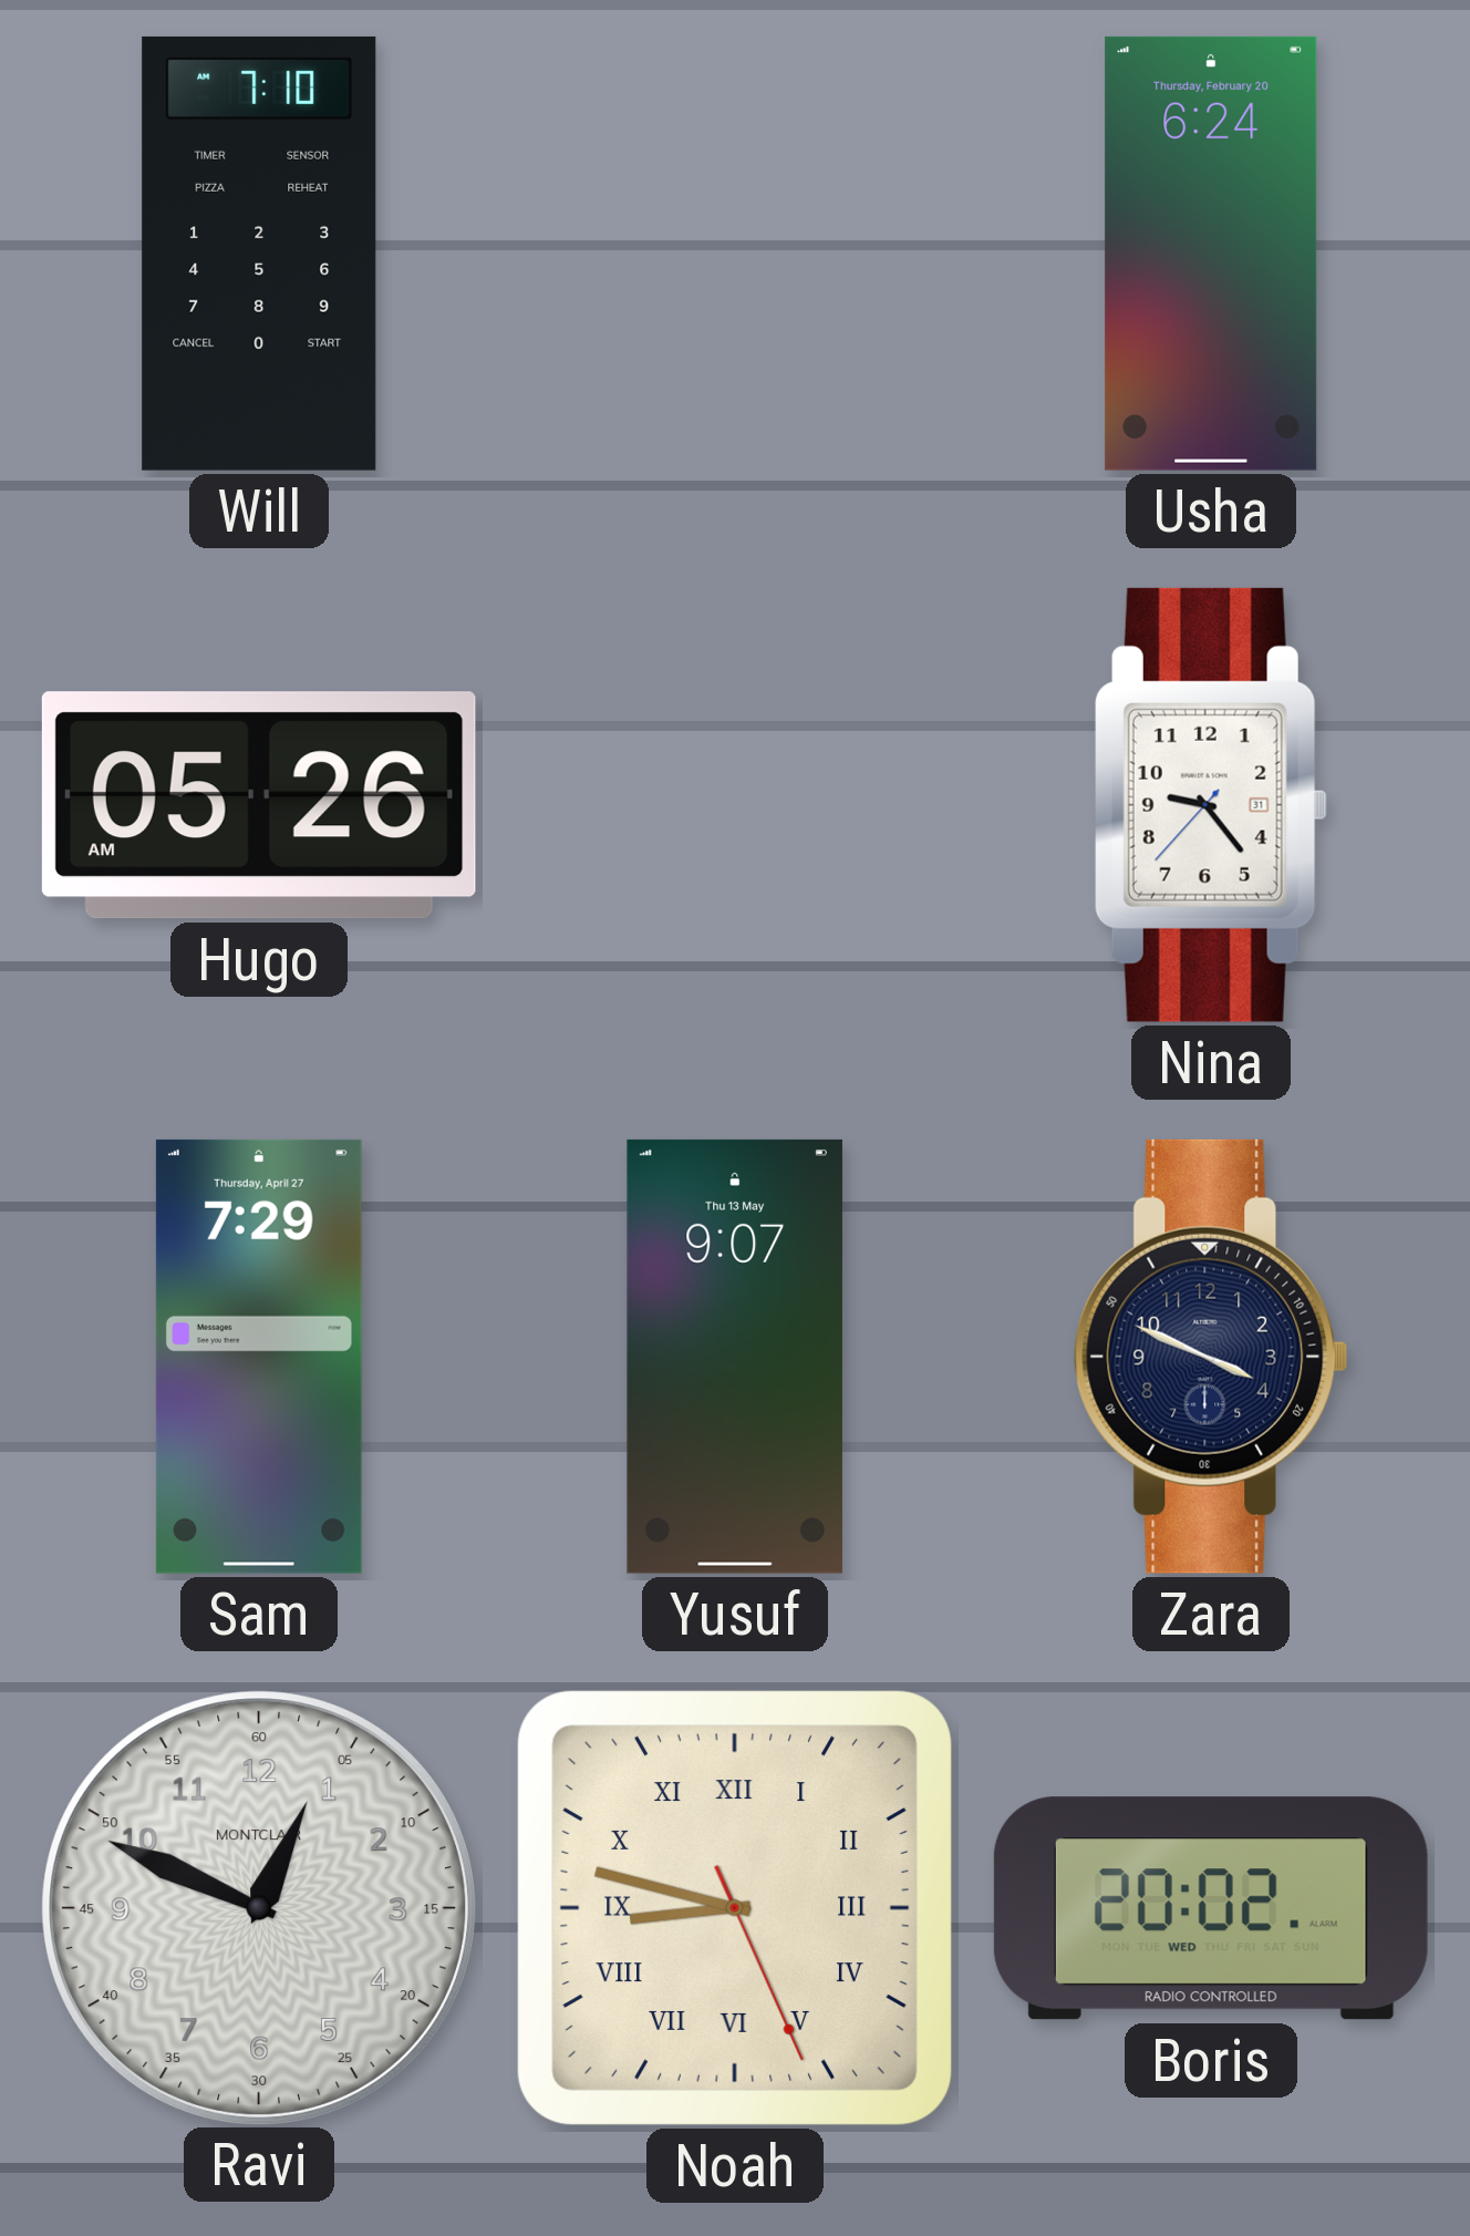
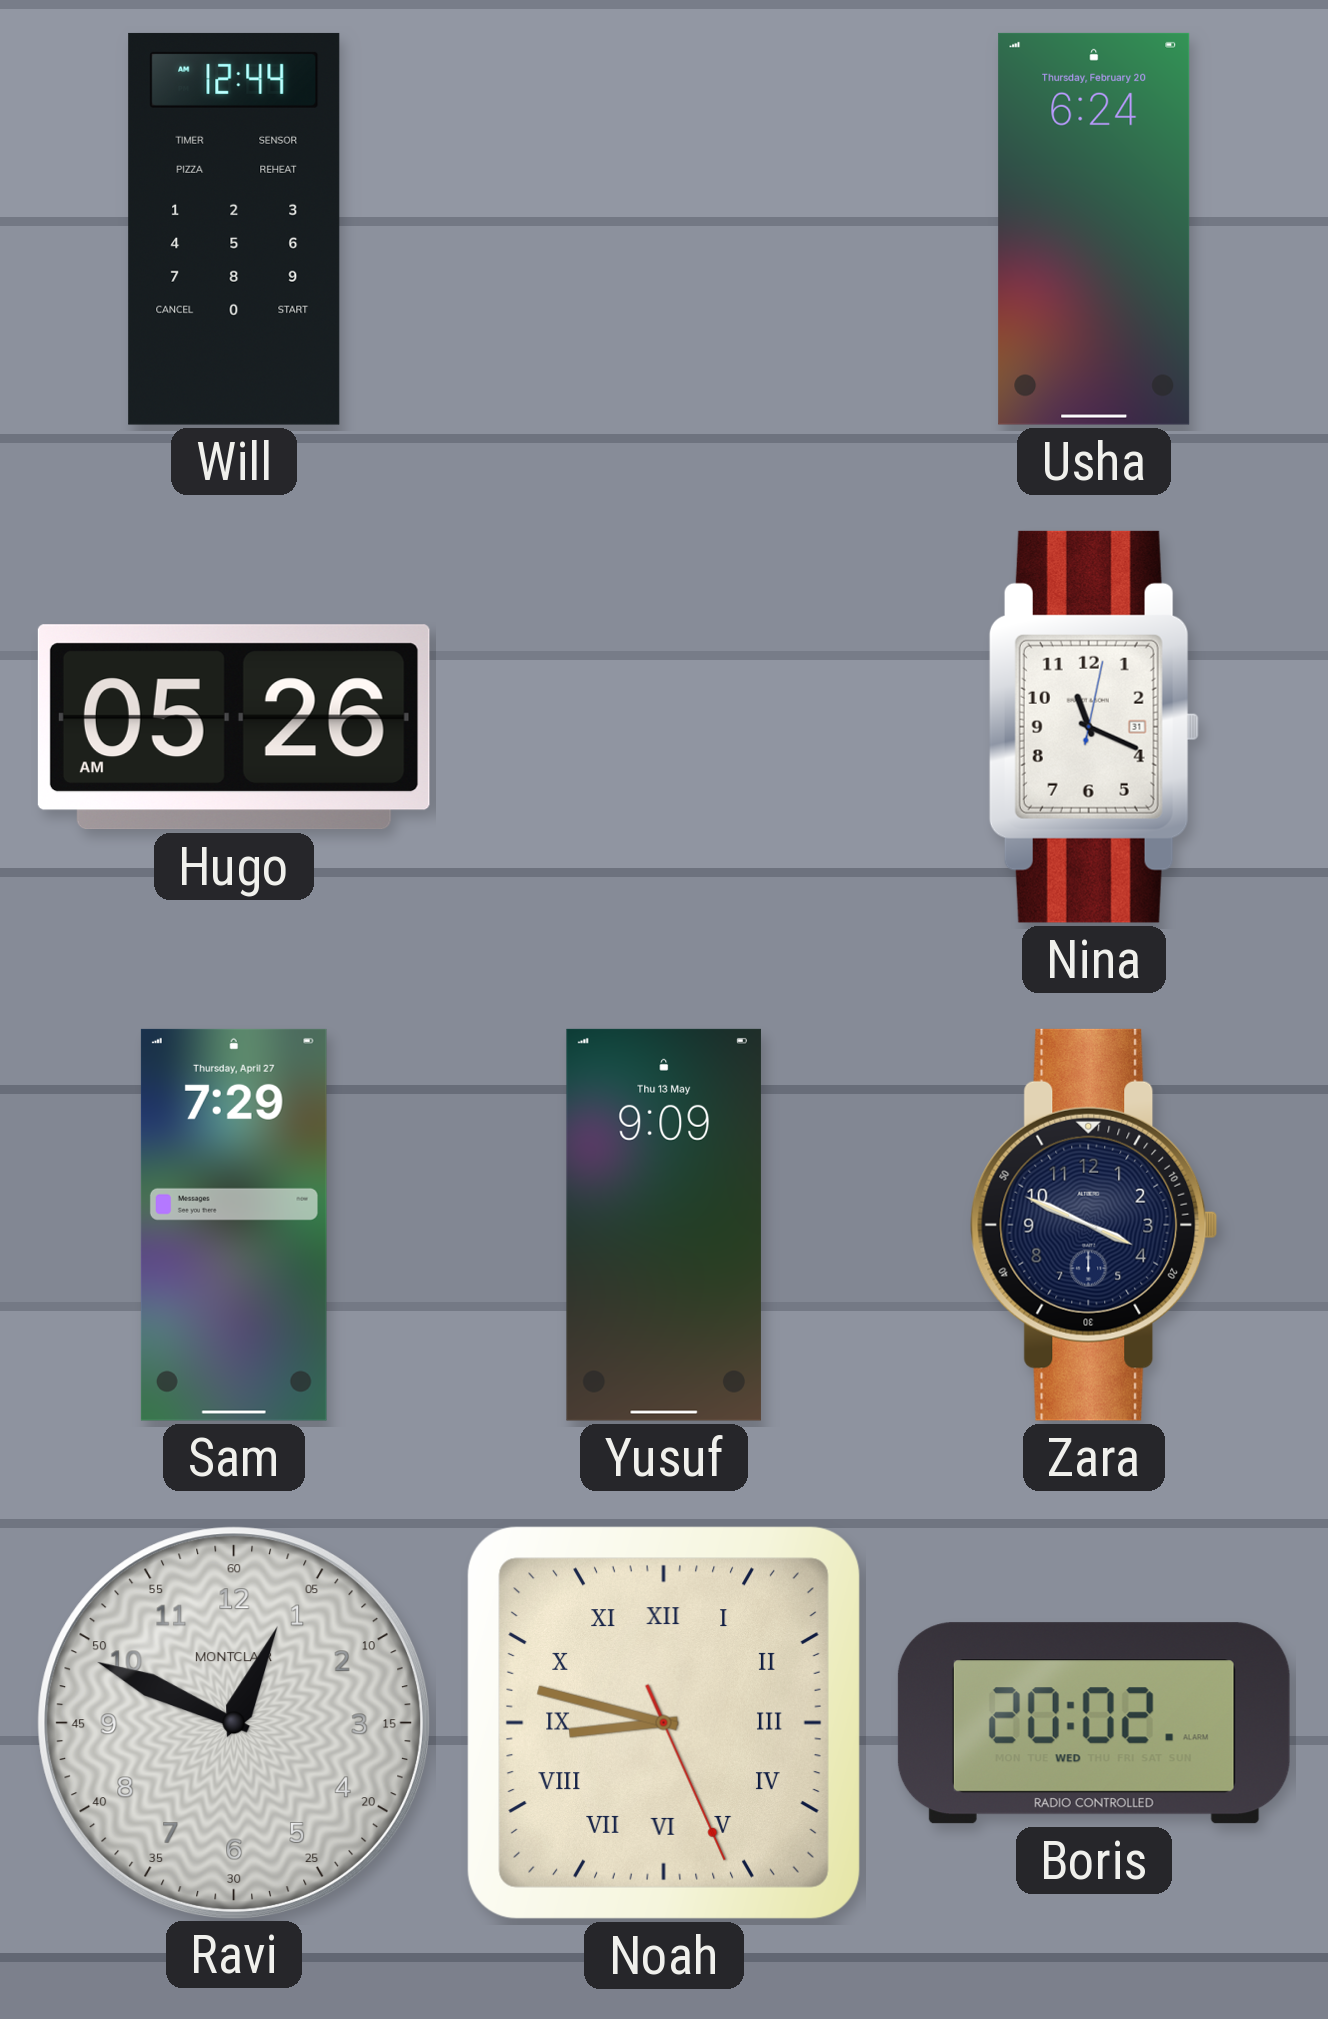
Will: 7:10 -> 12:44
Nina: 9:23 -> 11:19
Yusuf: 9:07 -> 9:09
